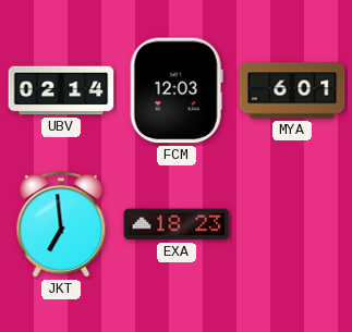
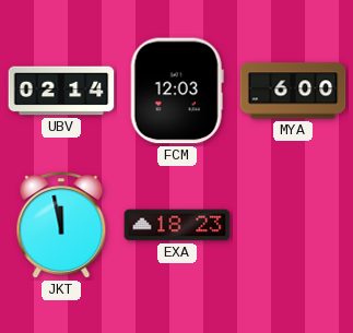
MYA: 6:01 -> 6:00
JKT: 6:59 -> 11:58
